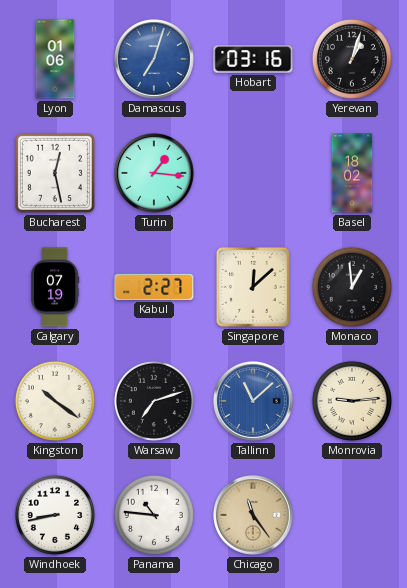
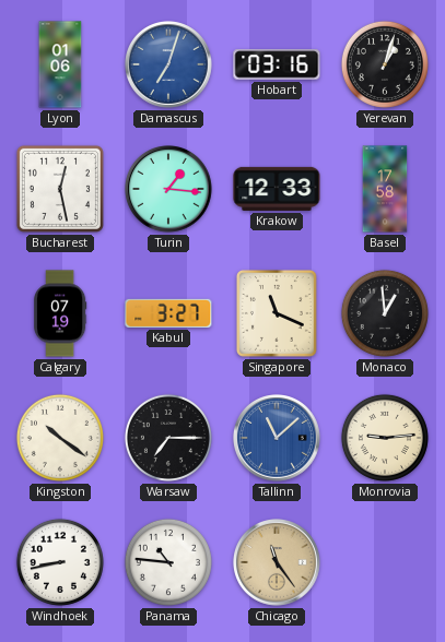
Krakow: none -> 12:33
Basel: 18:02 -> 17:58
Kabul: 2:27 -> 3:27
Singapore: 12:08 -> 11:19
Warsaw: 7:12 -> 7:15
